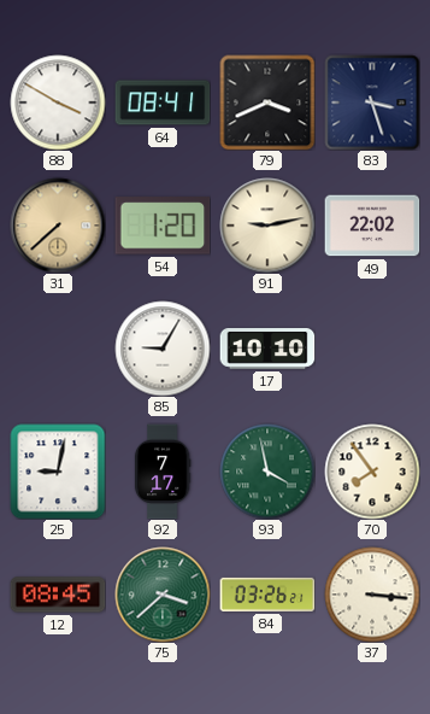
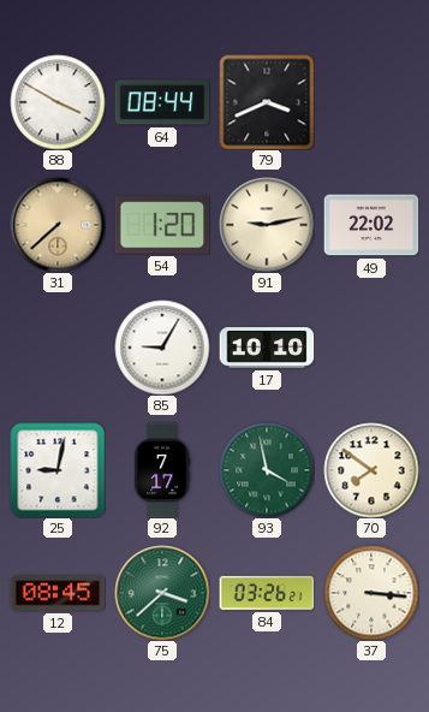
64: 08:41 -> 08:44
83: 3:27 -> none
70: 7:54 -> 7:51
